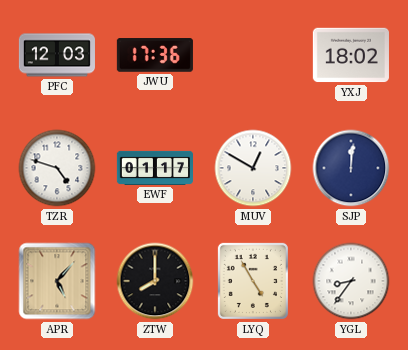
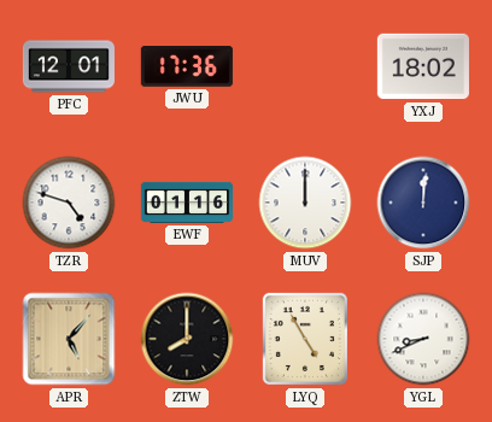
PFC: 12:03 -> 12:01
EWF: 01:17 -> 01:16
MUV: 12:50 -> 12:00
YGL: 8:36 -> 8:41
